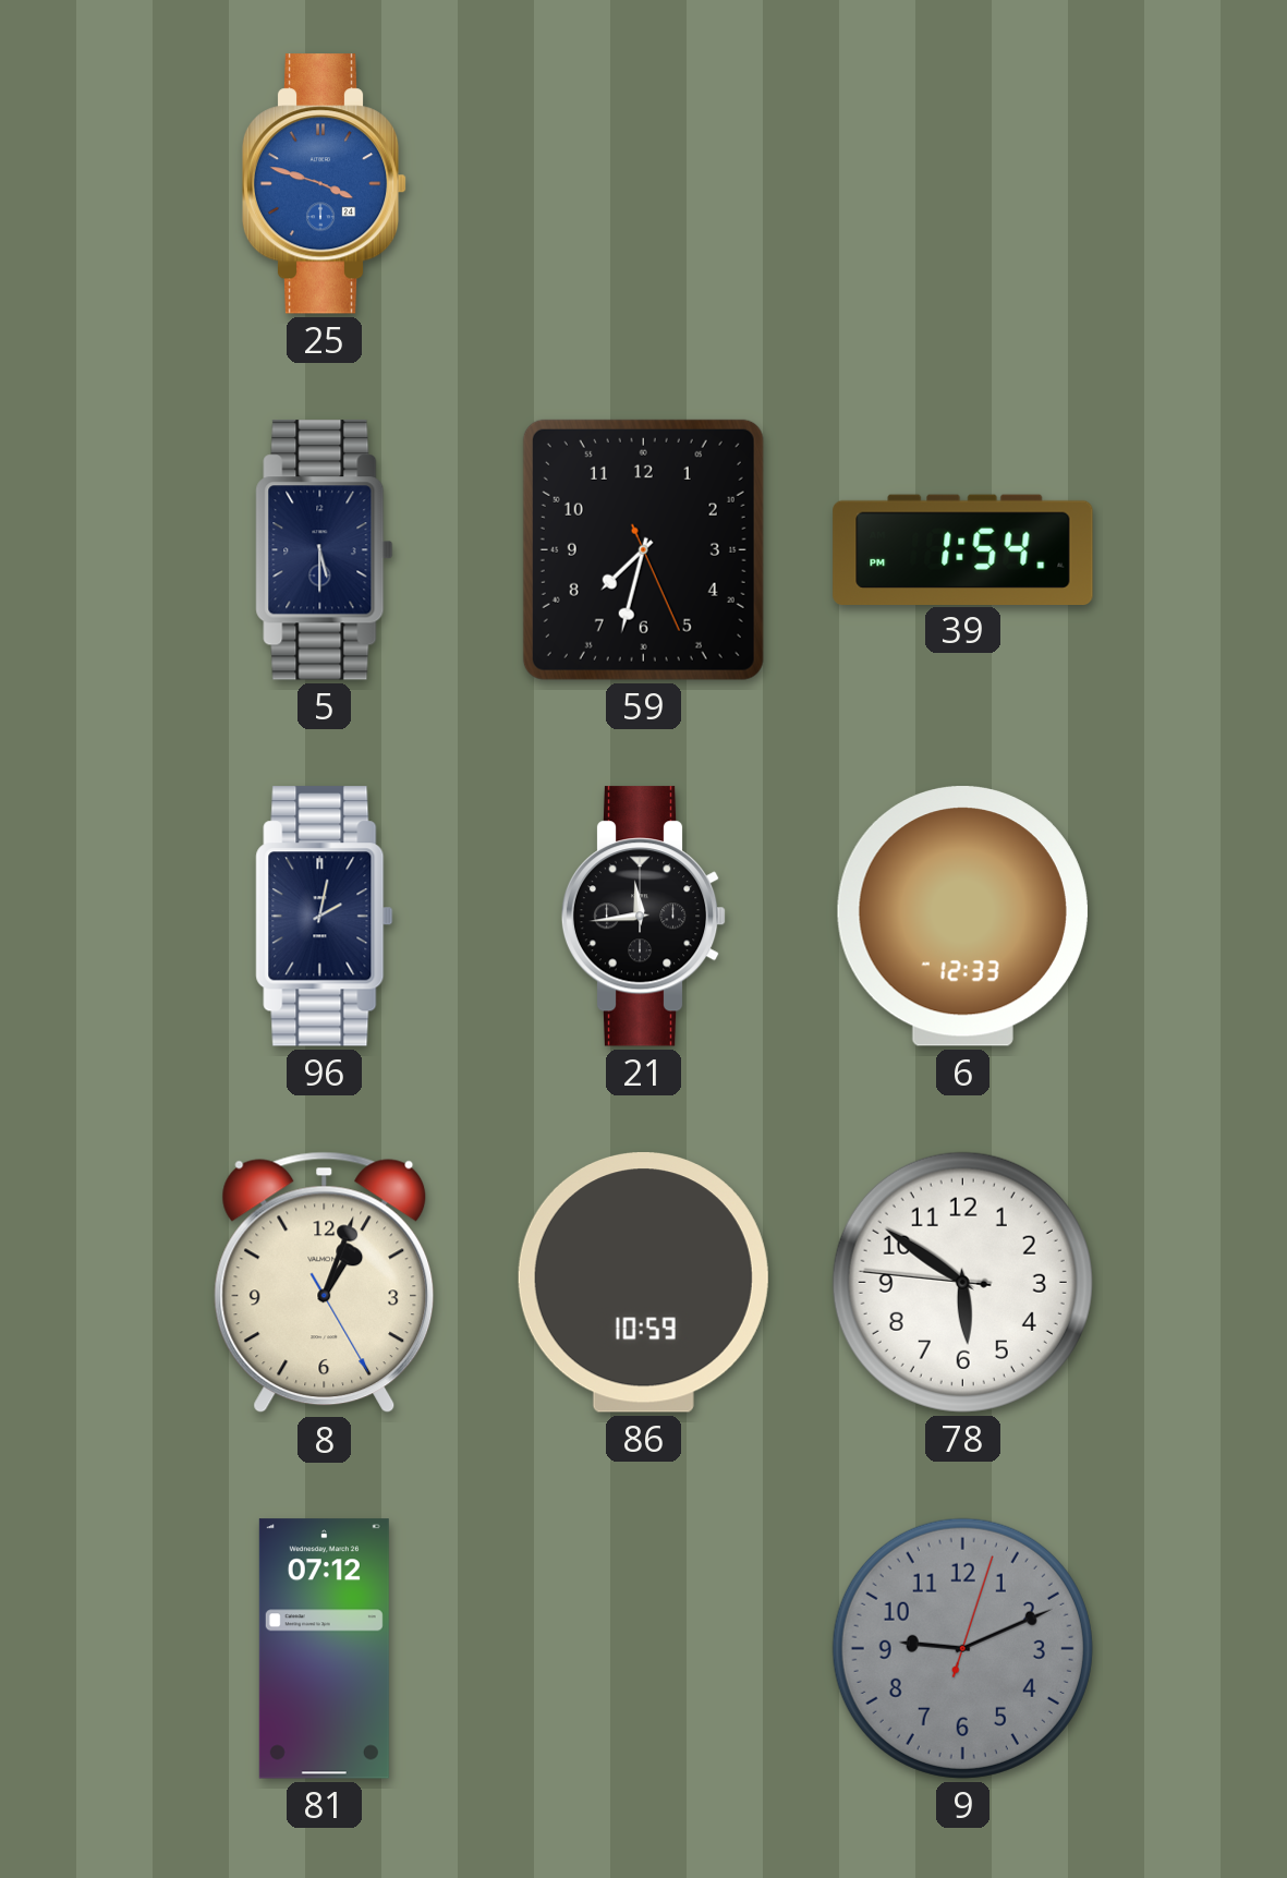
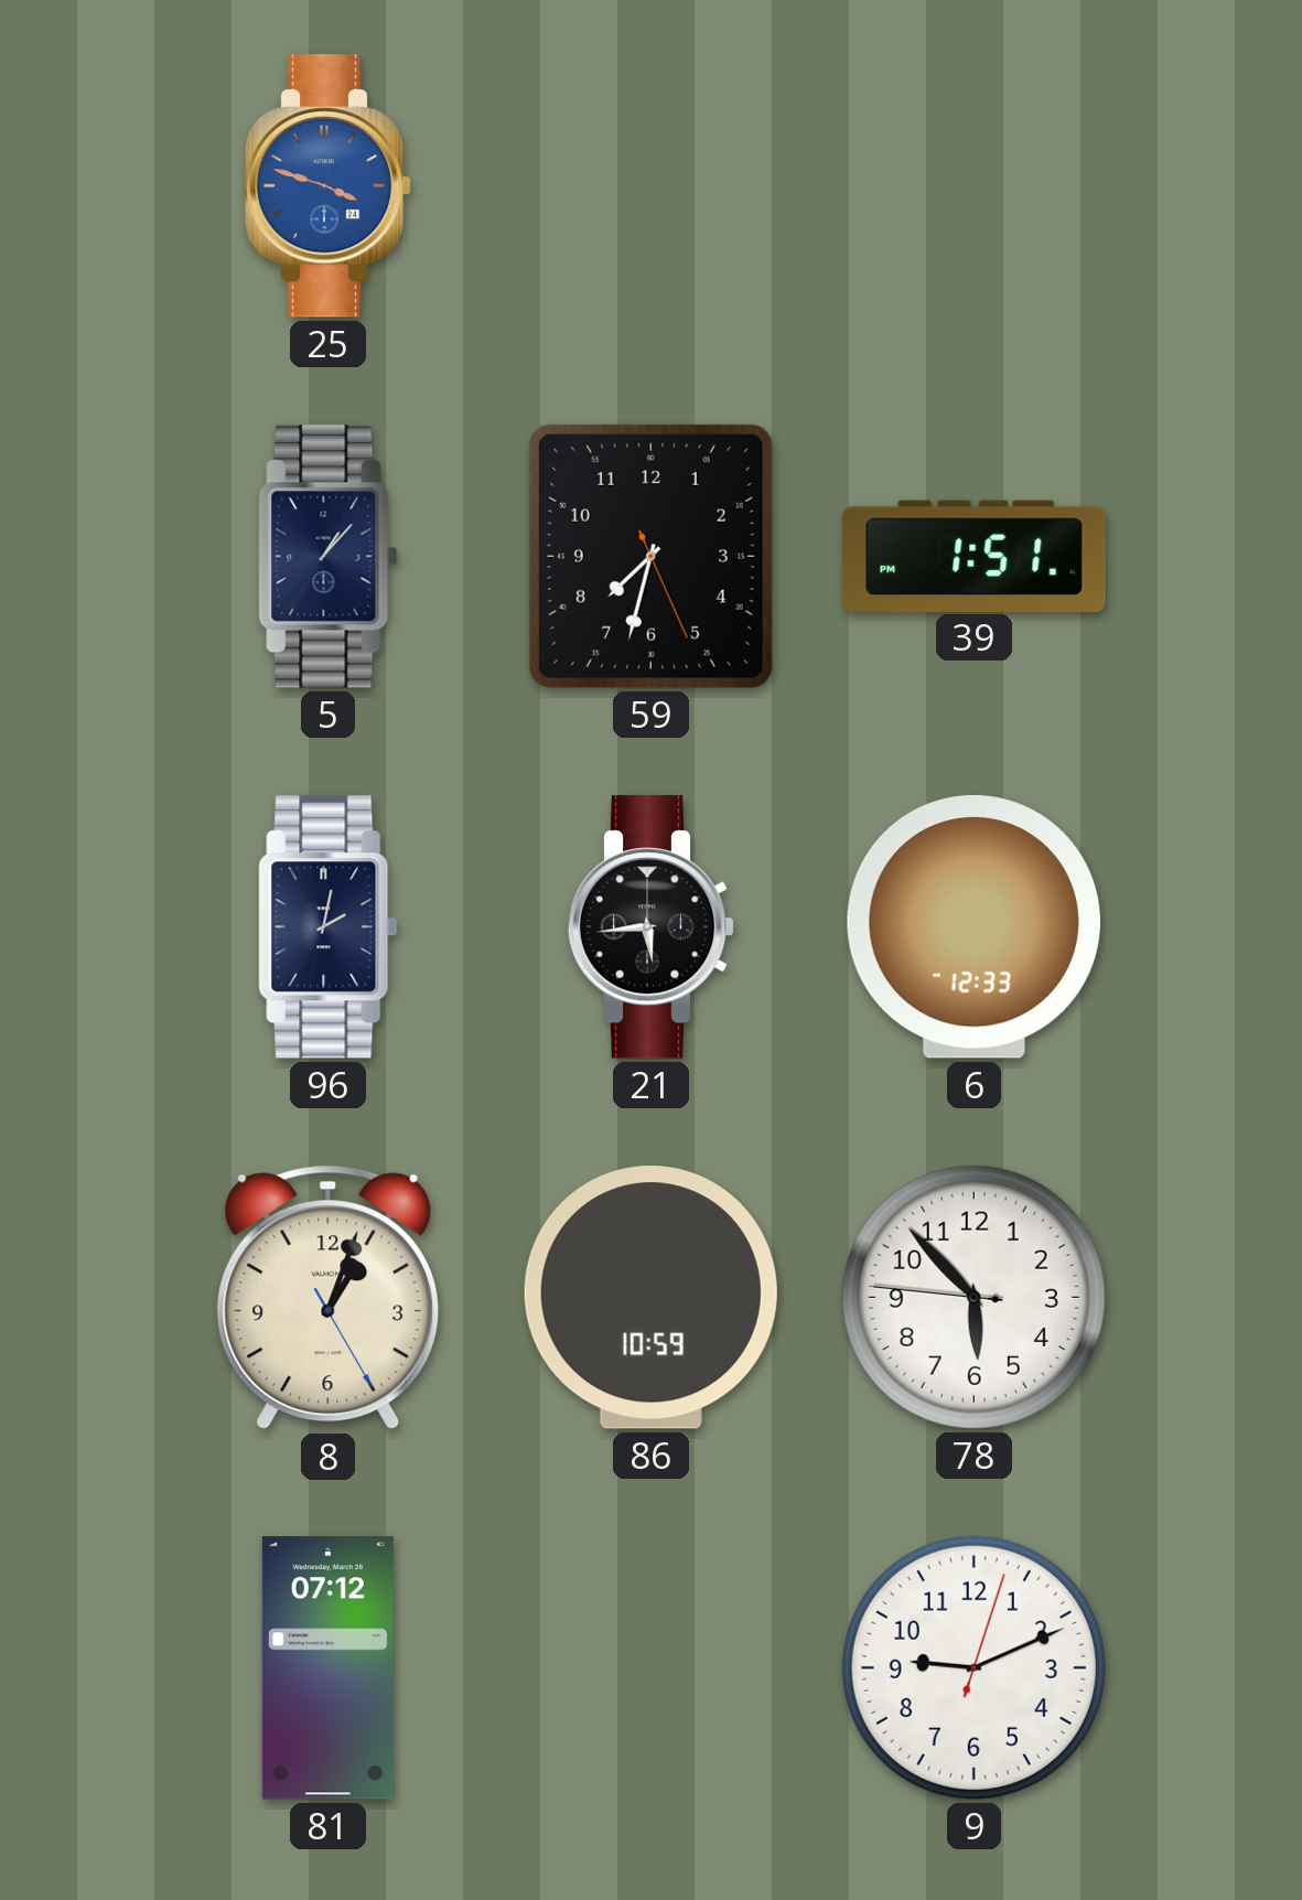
5: 5:30 -> 1:07
39: 1:54 -> 1:51
21: 11:44 -> 5:44
78: 5:50 -> 5:52
9 dial: grey -> white
